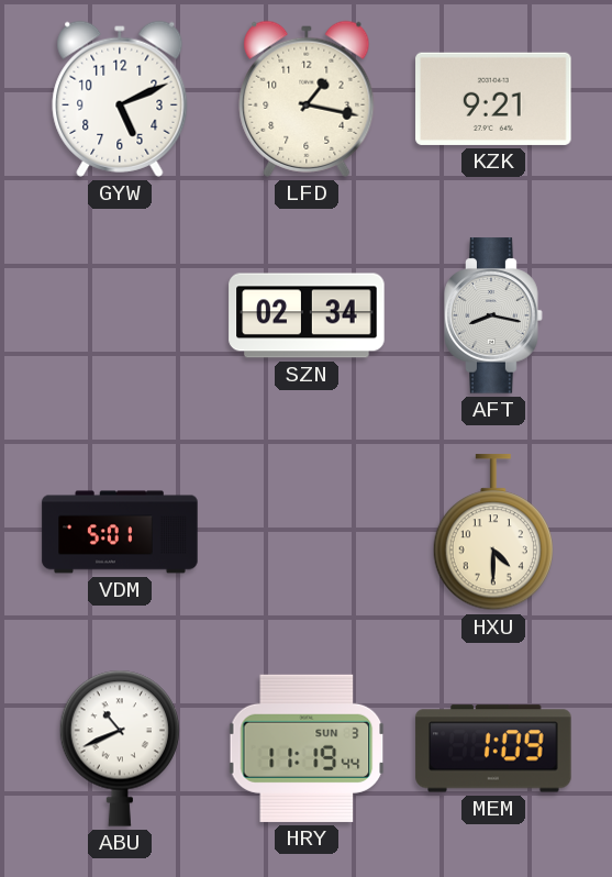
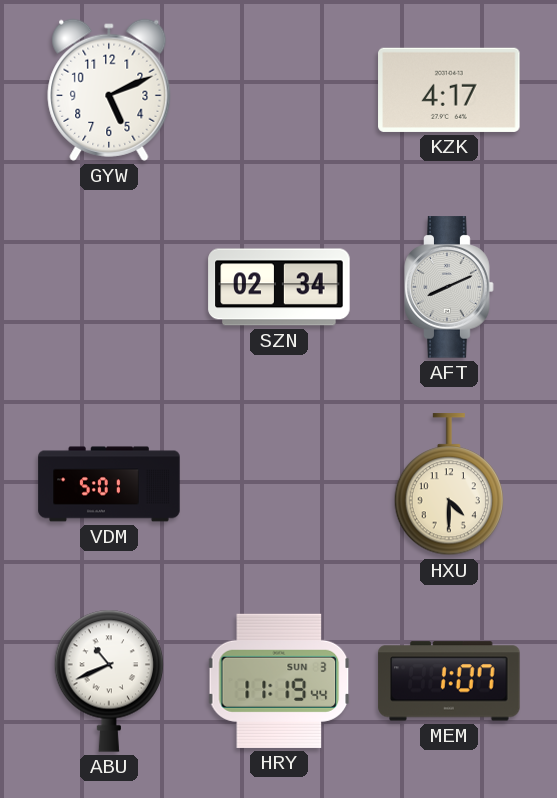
LFD: 1:17 -> none
KZK: 9:21 -> 4:17
AFT: 8:17 -> 8:11
MEM: 1:09 -> 1:07
